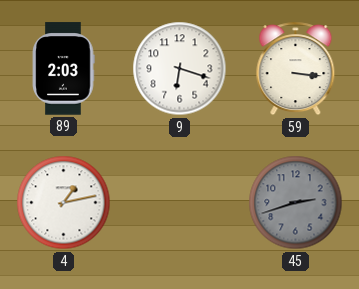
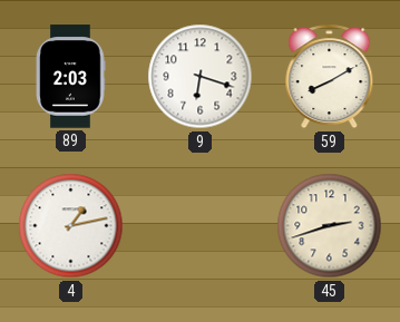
59: 3:16 -> 8:10
45 dial: grey -> cream
